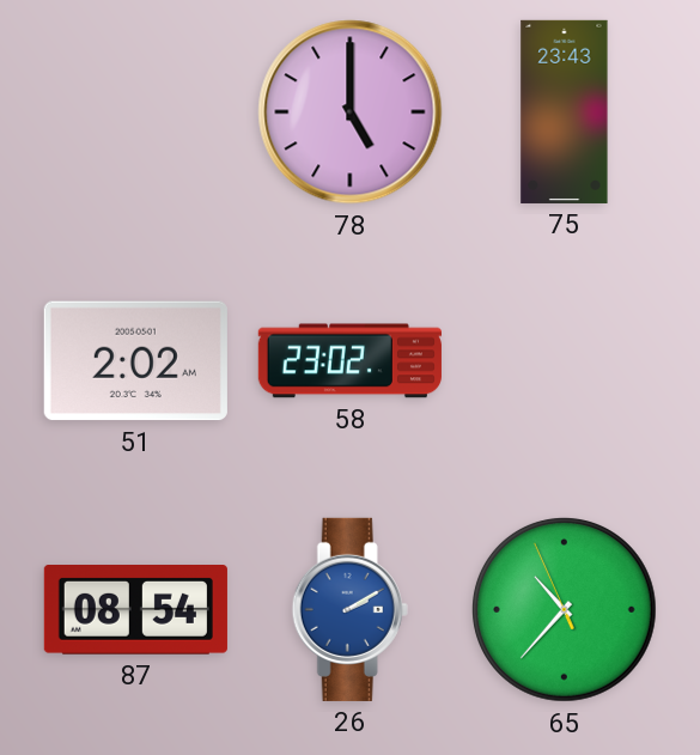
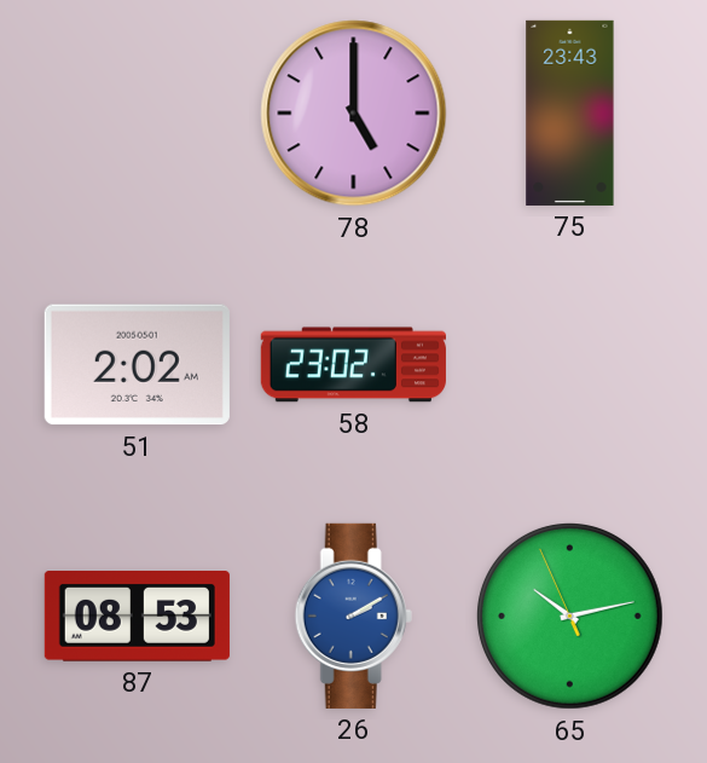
87: 08:54 -> 08:53
65: 10:36 -> 10:12
